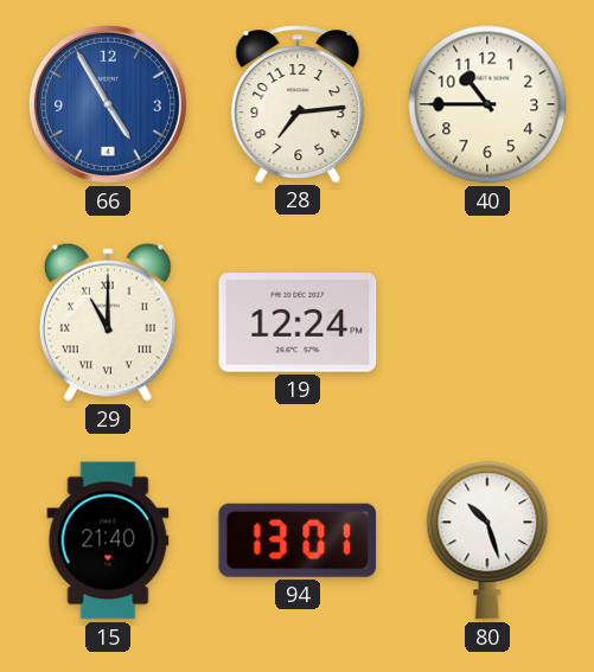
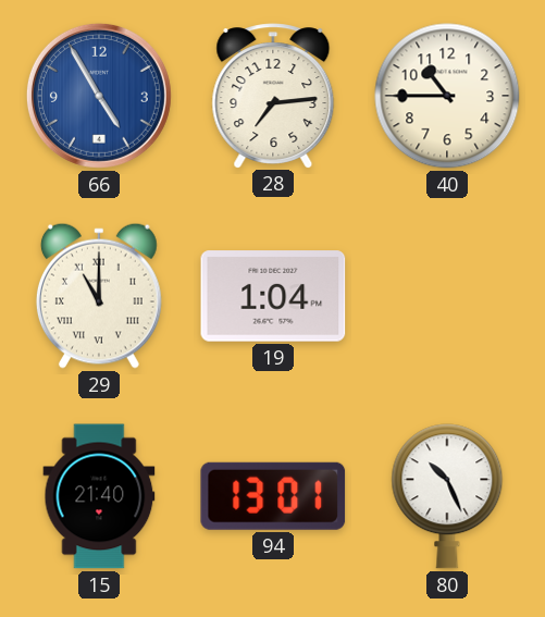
19: 12:24 -> 1:04
80: 10:27 -> 10:26
